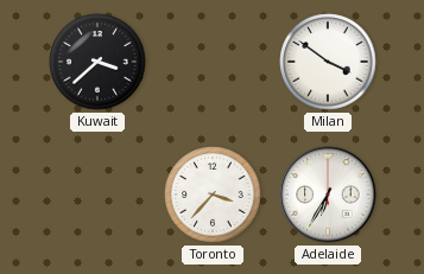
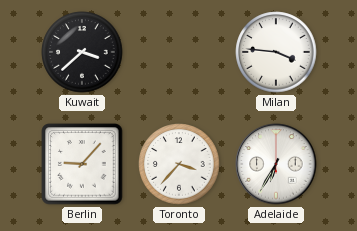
Milan: 3:51 -> 3:46
Berlin: none -> 9:07
